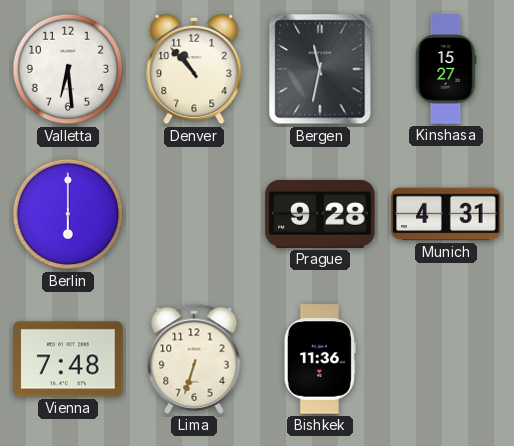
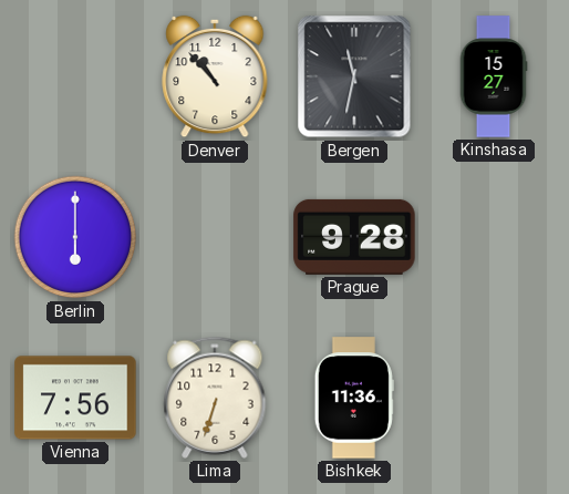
Valletta: 6:29 -> none
Munich: 4:31 -> none
Vienna: 7:48 -> 7:56
